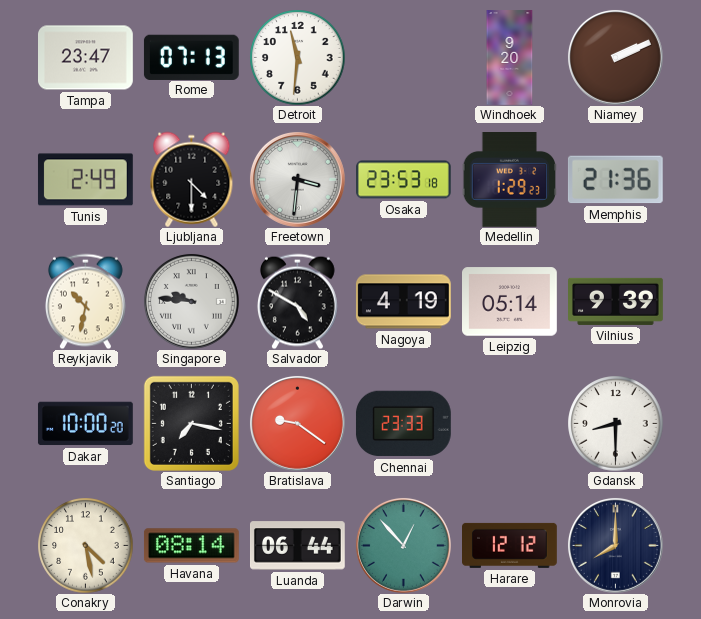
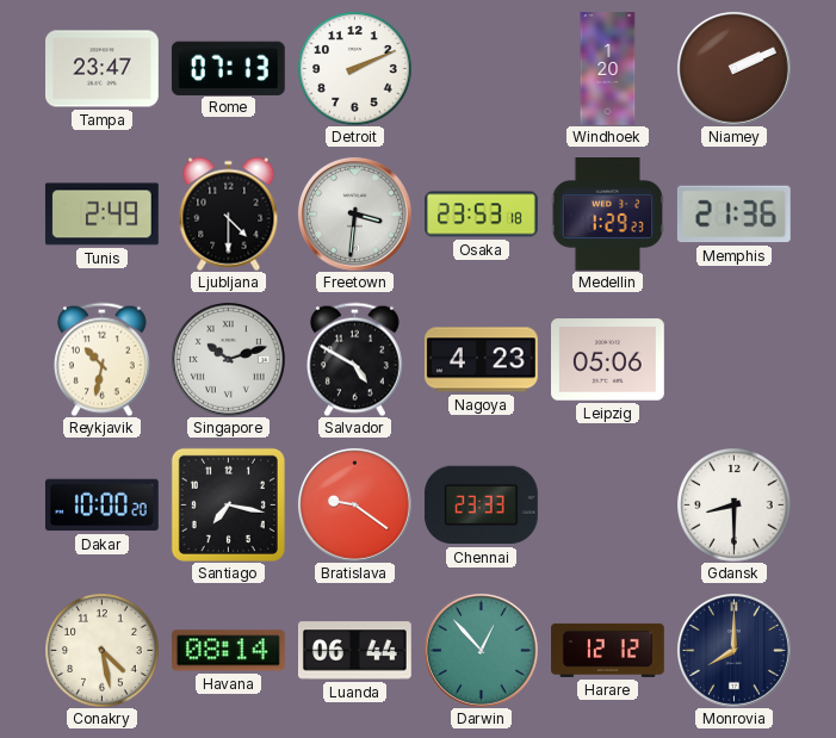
Detroit: 11:31 -> 2:11
Windhoek: 9:20 -> 1:20
Singapore: 9:46 -> 10:12
Nagoya: 4:19 -> 4:23
Leipzig: 05:14 -> 05:06
Vilnius: 9:39 -> none
